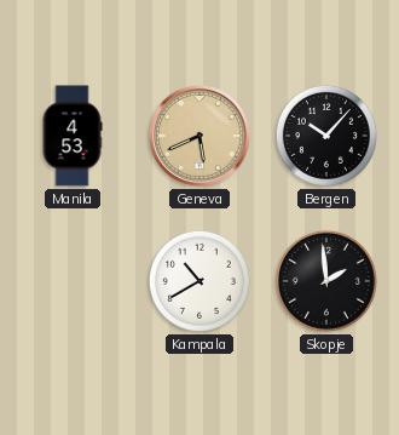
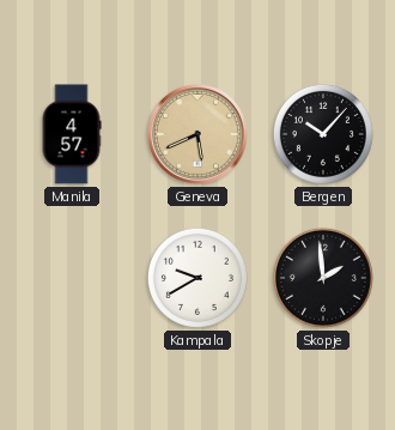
Manila: 4:53 -> 4:57
Kampala: 10:40 -> 9:40
